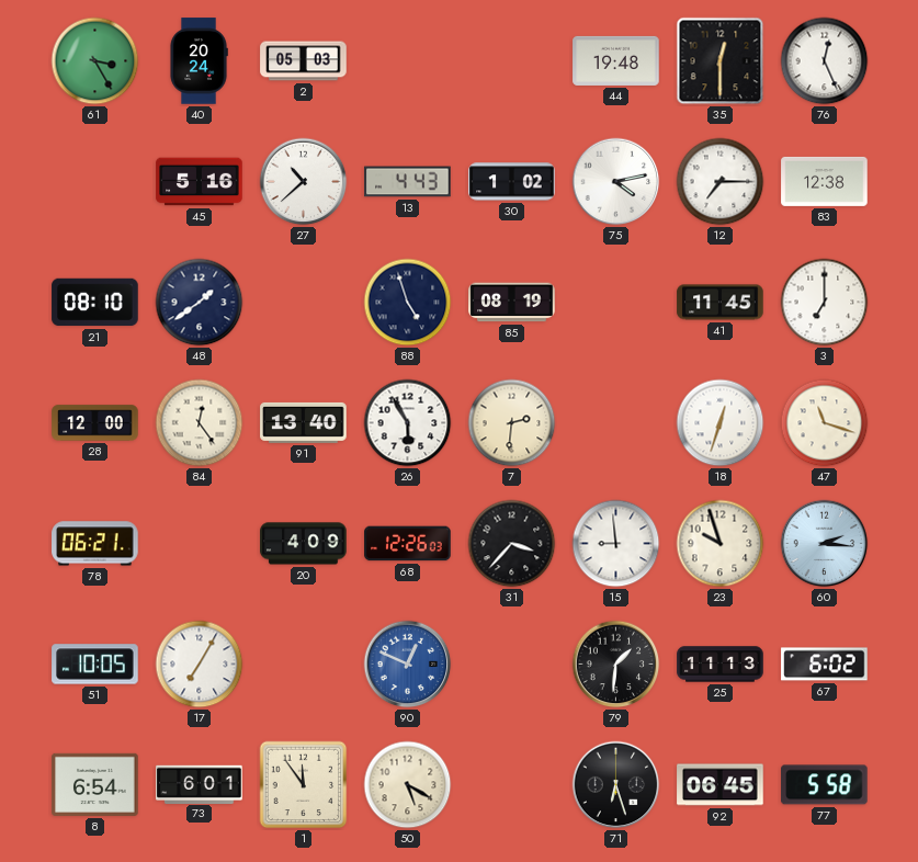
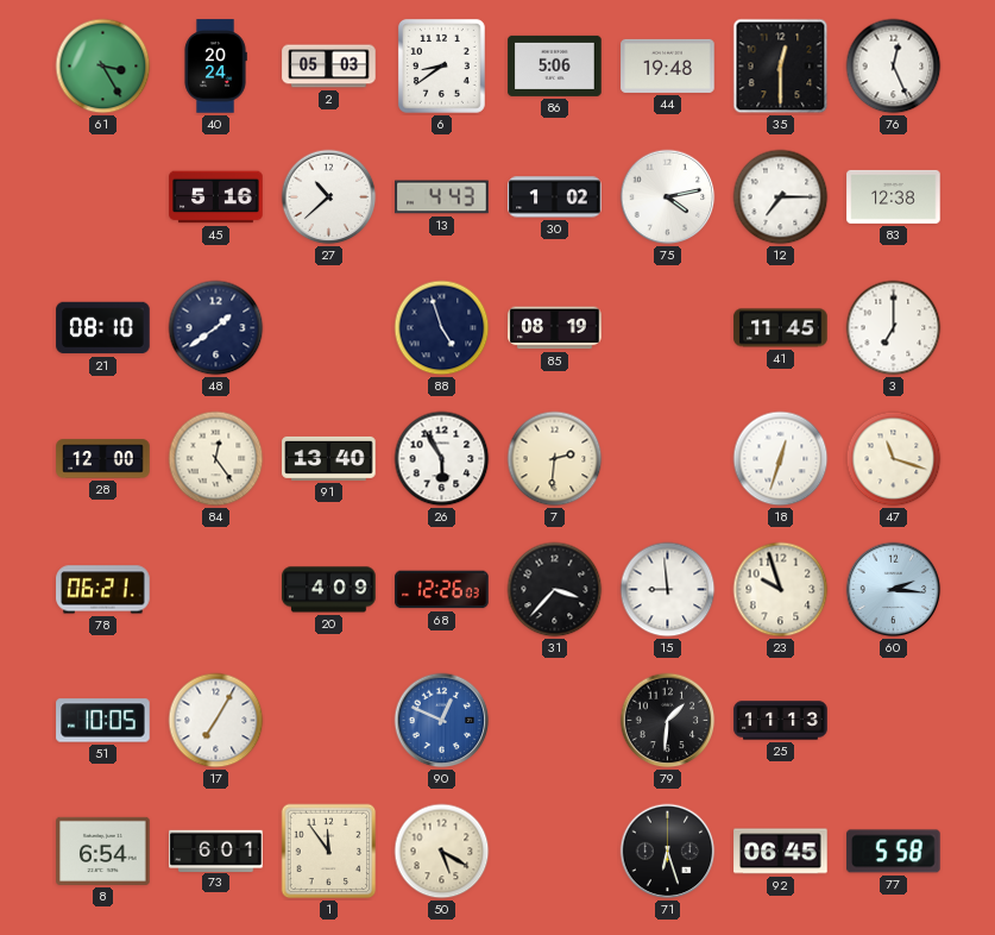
6: none -> 8:39
86: none -> 5:06
67: 6:02 -> none
